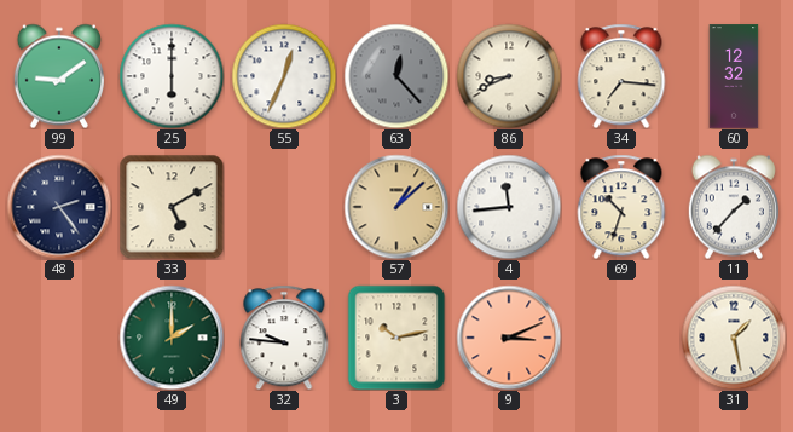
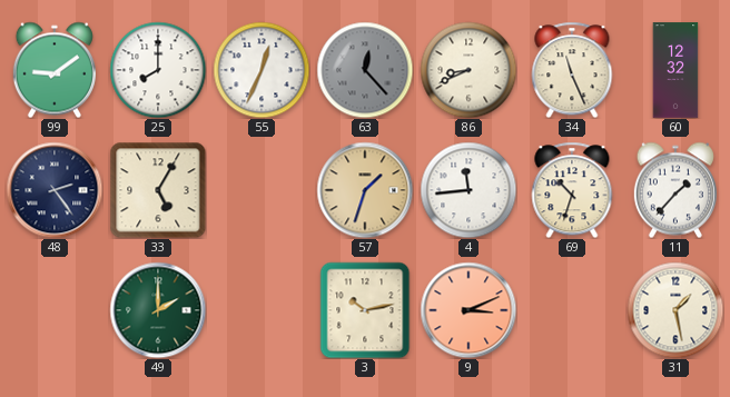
25: 6:00 -> 8:00
34: 7:16 -> 11:26
33: 5:10 -> 5:05
57: 1:08 -> 1:33
32: 9:46 -> none
